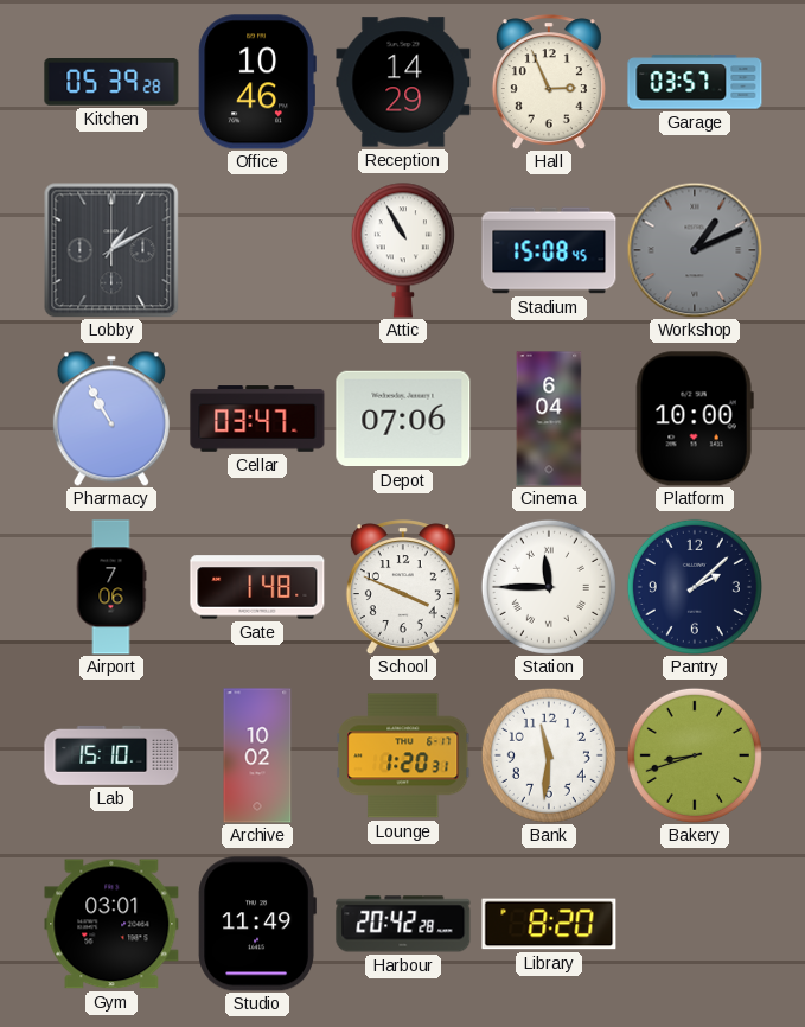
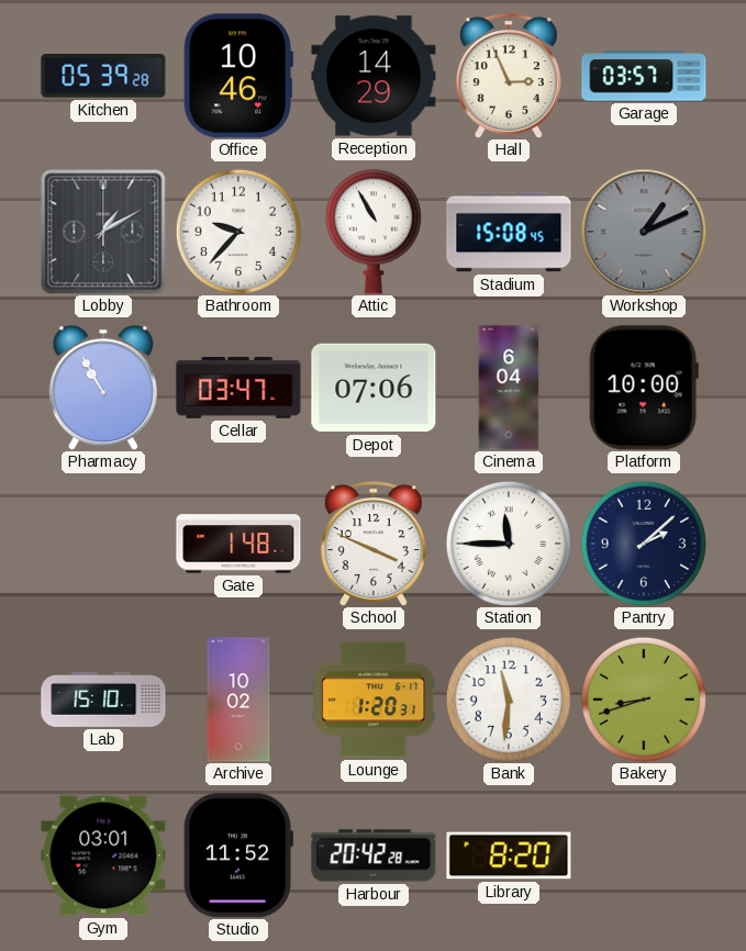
Bathroom: none -> 9:37
Airport: 7:06 -> none
Studio: 11:49 -> 11:52
